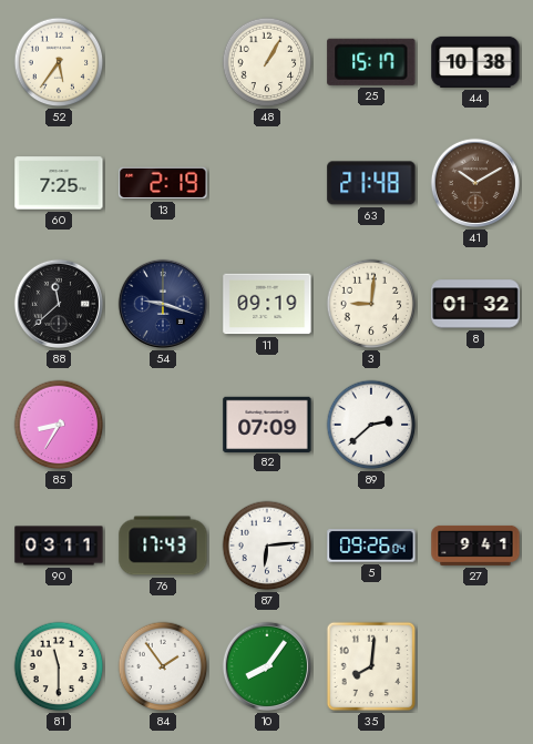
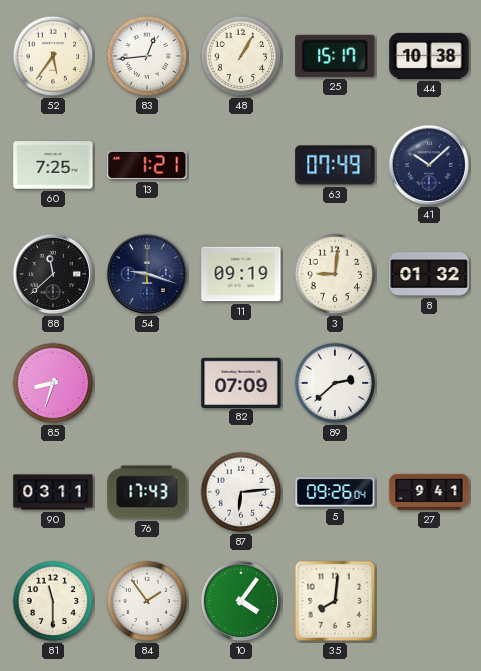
83: none -> 12:44
13: 2:19 -> 1:21
63: 21:48 -> 07:49
41: 10:10 -> 10:08
41 dial: brown -> navy
85: 8:35 -> 8:33
10: 8:06 -> 4:06
